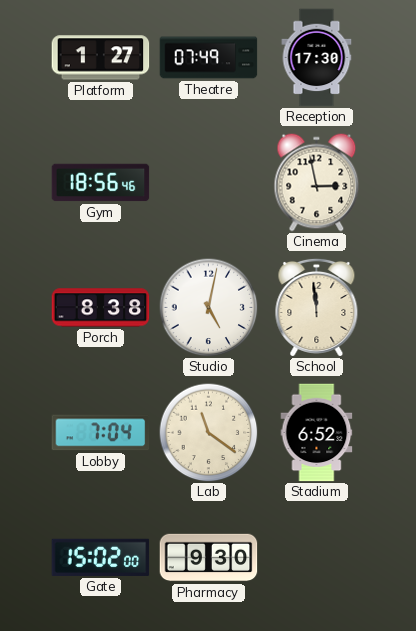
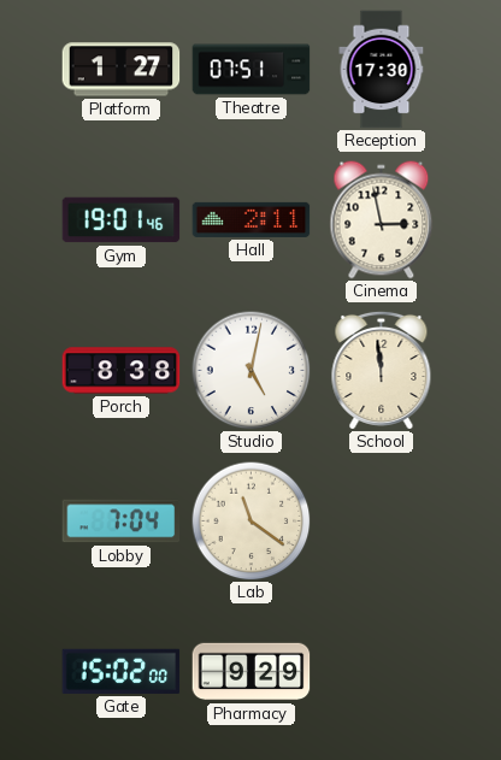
Theatre: 07:49 -> 07:51
Gym: 18:56 -> 19:01
Hall: none -> 2:11
Stadium: 6:52 -> none
Pharmacy: 9:30 -> 9:29
